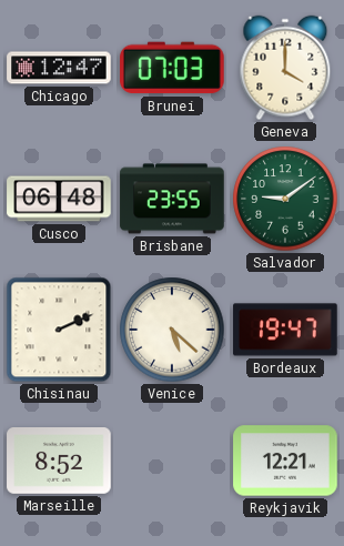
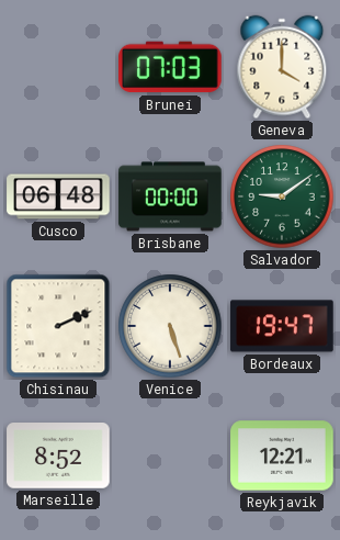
Chicago: 12:47 -> none
Brisbane: 23:55 -> 00:00
Venice: 5:22 -> 5:27
